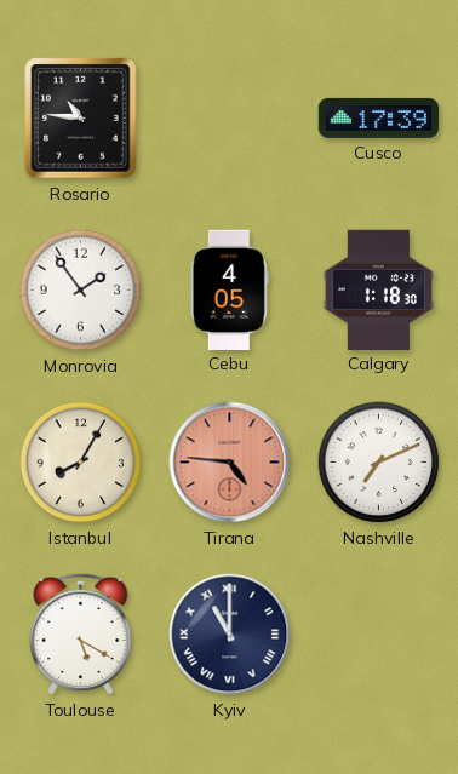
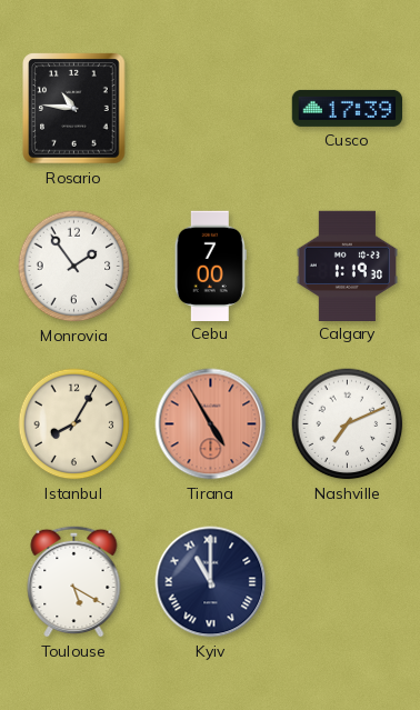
Cebu: 4:05 -> 7:00
Calgary: 1:18 -> 1:19
Tirana: 4:46 -> 4:55
